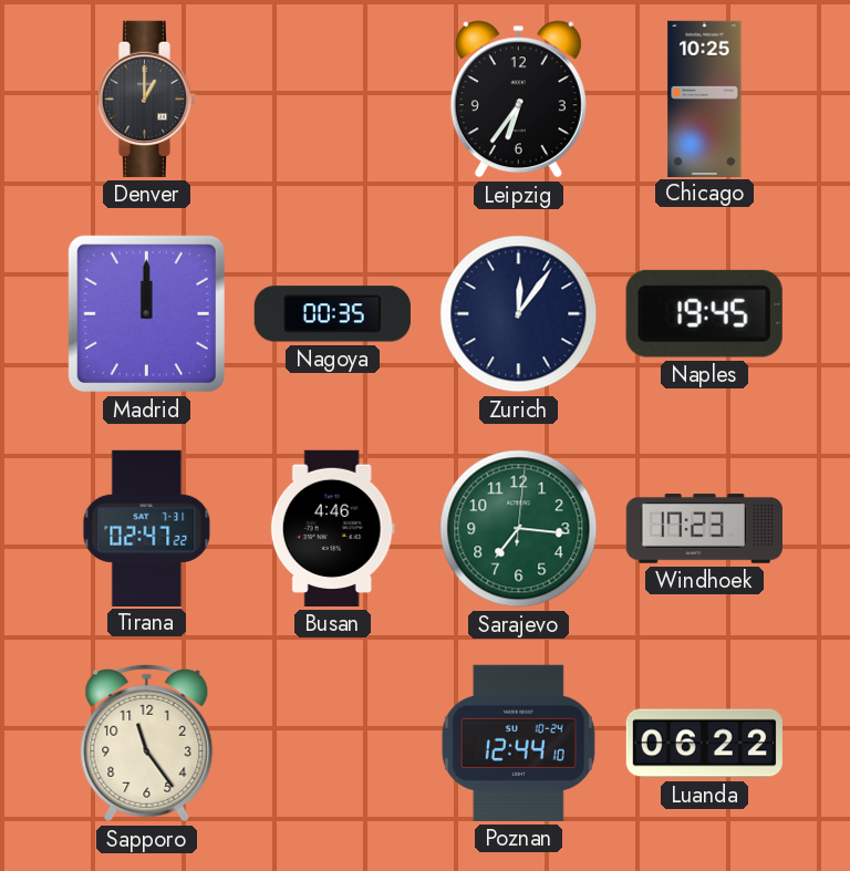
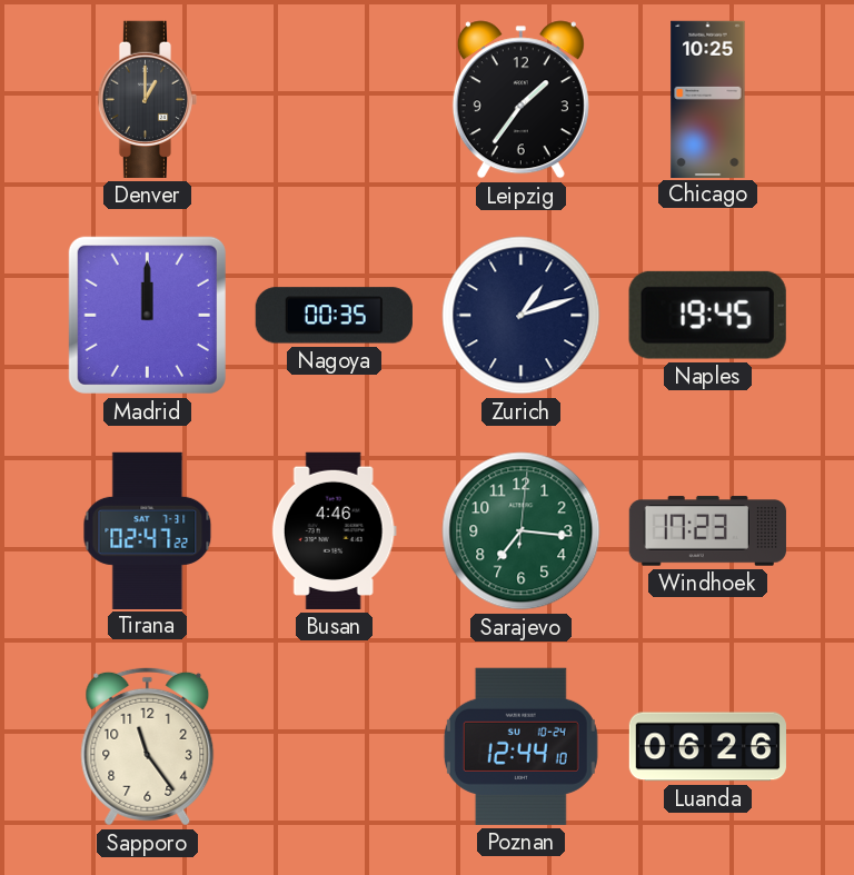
Leipzig: 6:36 -> 1:36
Zurich: 12:06 -> 1:12
Luanda: 06:22 -> 06:26
